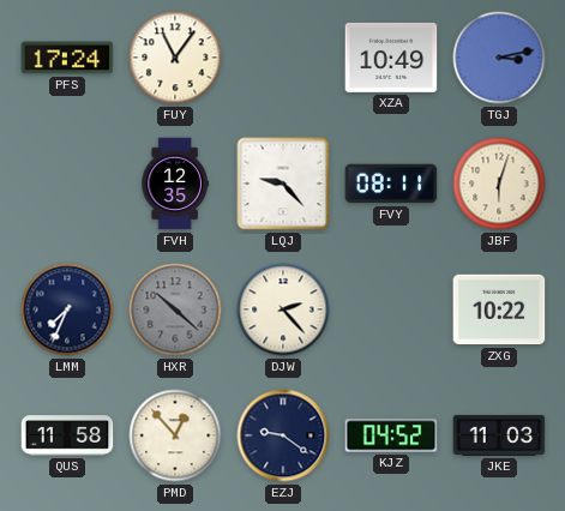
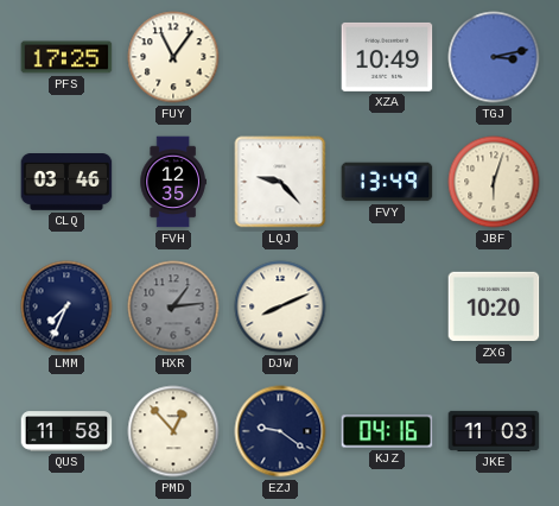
PFS: 17:24 -> 17:25
CLQ: none -> 03:46
FVY: 08:11 -> 13:49
HXR: 10:22 -> 1:14
DJW: 2:23 -> 8:11
ZXG: 10:22 -> 10:20
KJZ: 04:52 -> 04:16
